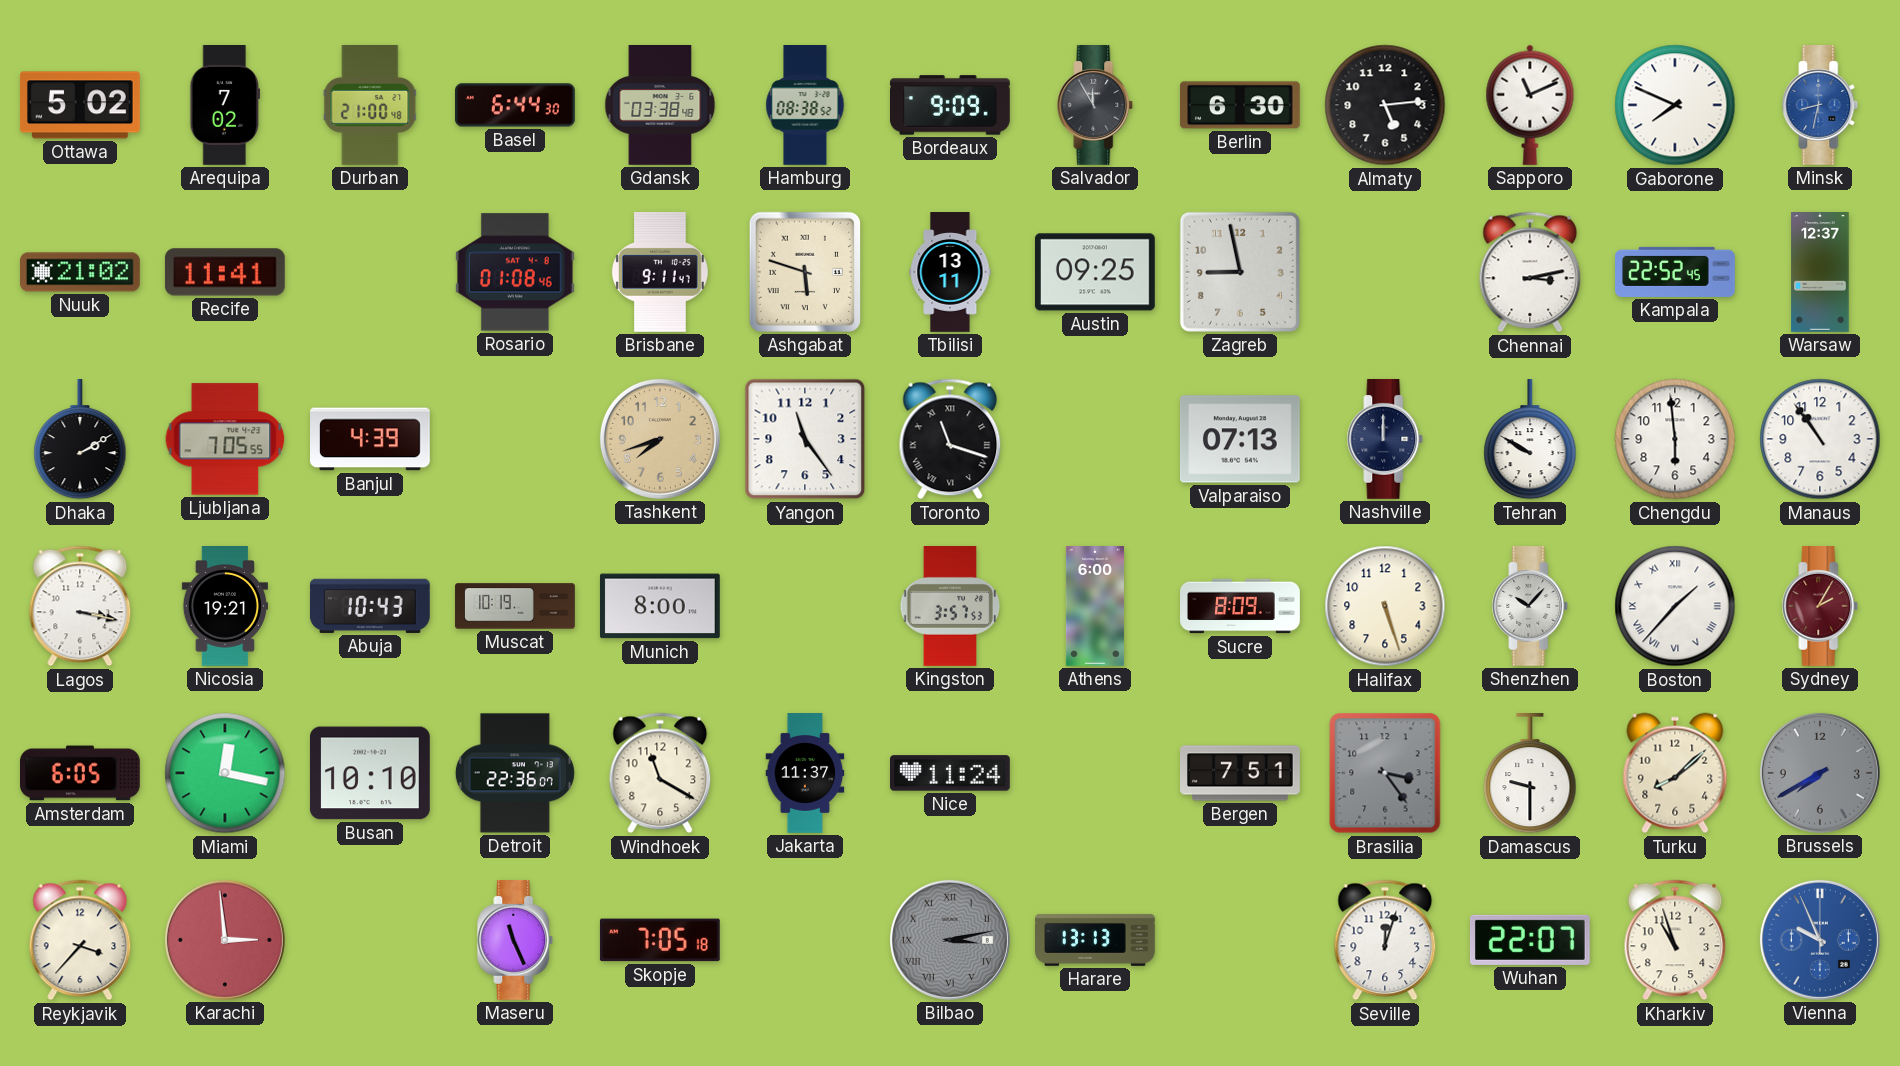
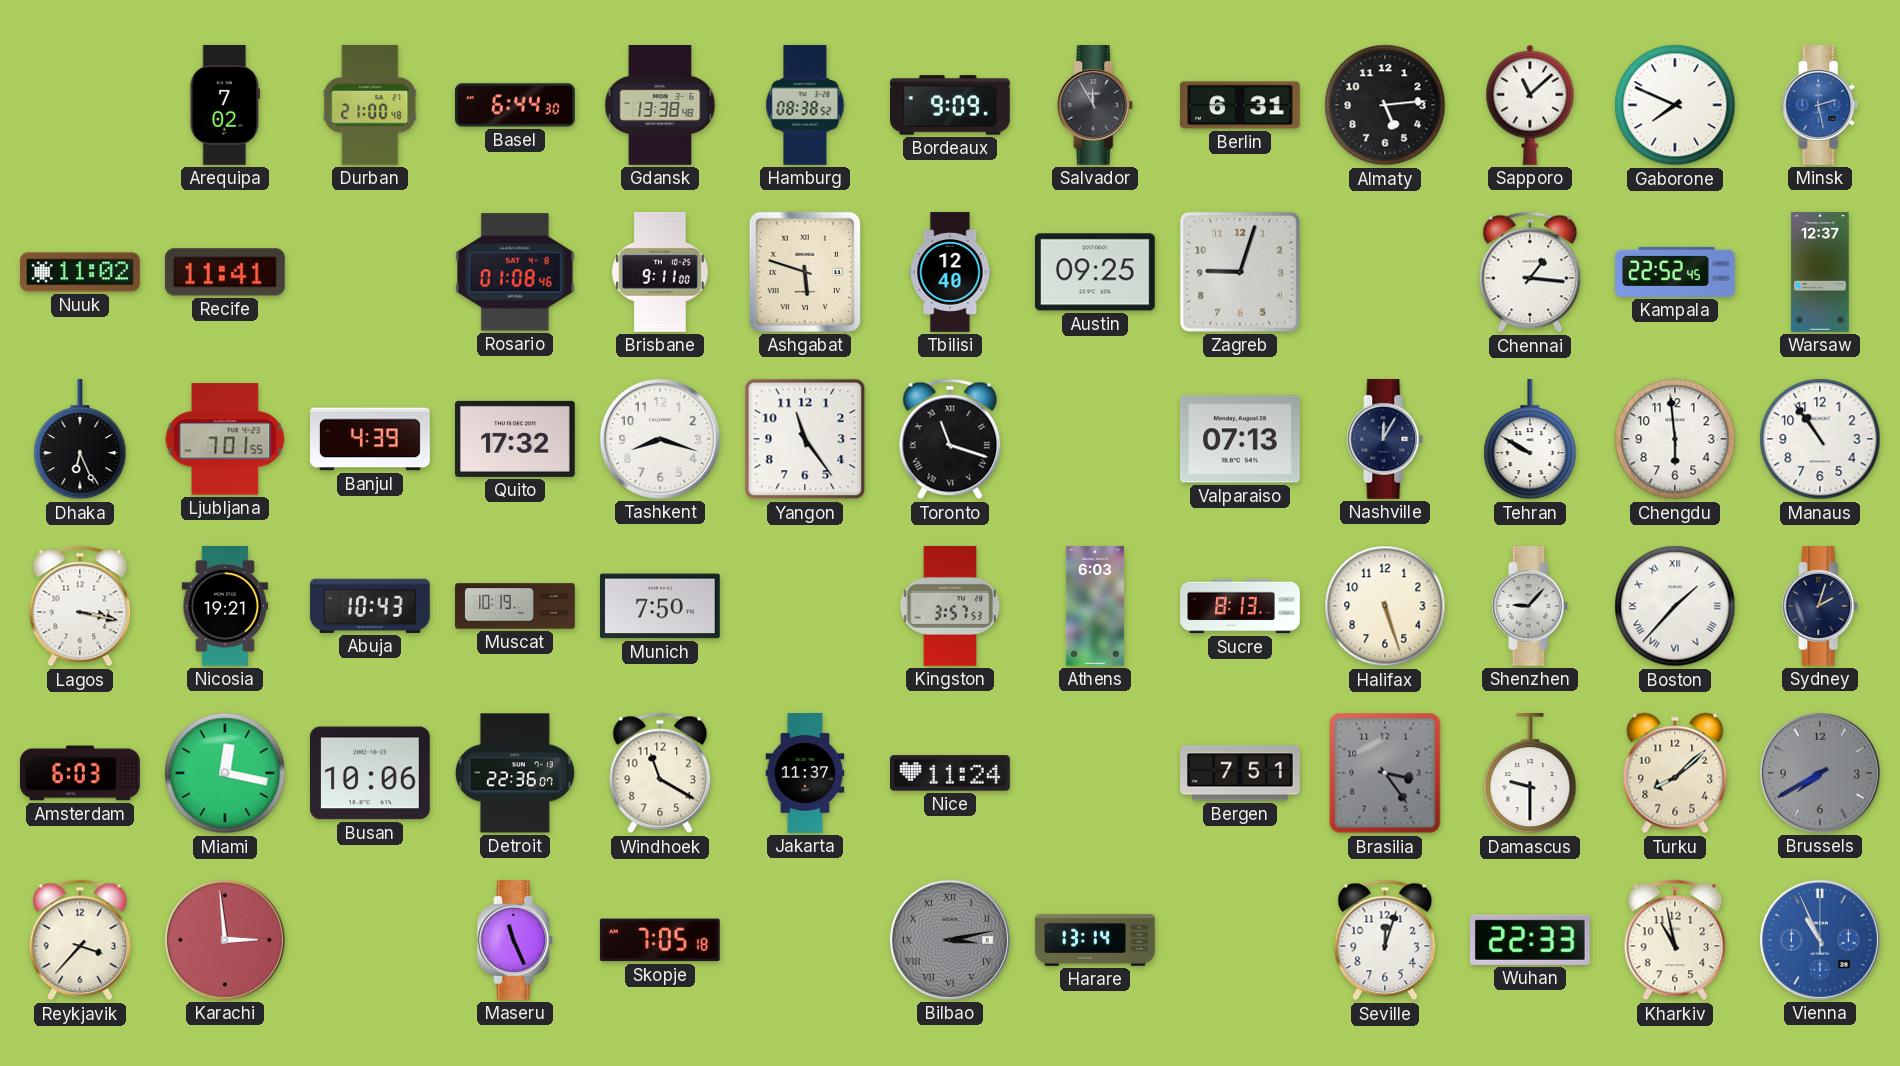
Ottawa: 5:02 -> none
Gdansk: 03:38 -> 13:38
Berlin: 6:30 -> 6:31
Sapporo: 11:11 -> 11:08
Minsk: 8:32 -> 2:28
Nuuk: 21:02 -> 11:02
Brisbane: 9:11:47 -> 9:11:00
Tbilisi: 13:11 -> 12:40
Zagreb: 8:58 -> 9:03
Chennai: 3:13 -> 1:16
Dhaka: 2:10 -> 6:26
Ljubljana: 7:05 -> 7:01
Quito: none -> 17:32
Tashkent: 7:42 -> 8:18
Tashkent dial: champagne -> white
Nashville: 12:00 -> 12:05
Munich: 8:00 -> 7:50
Athens: 6:00 -> 6:03
Sucre: 8:09 -> 8:13
Shenzhen: 10:07 -> 9:07
Sydney: 2:05 -> 2:03
Sydney dial: burgundy -> navy
Amsterdam: 6:05 -> 6:03
Busan: 10:10 -> 10:06
Harare: 13:13 -> 13:14
Wuhan: 22:07 -> 22:33
Kharkiv: 10:57 -> 10:58
Vienna: 9:56 -> 10:56
